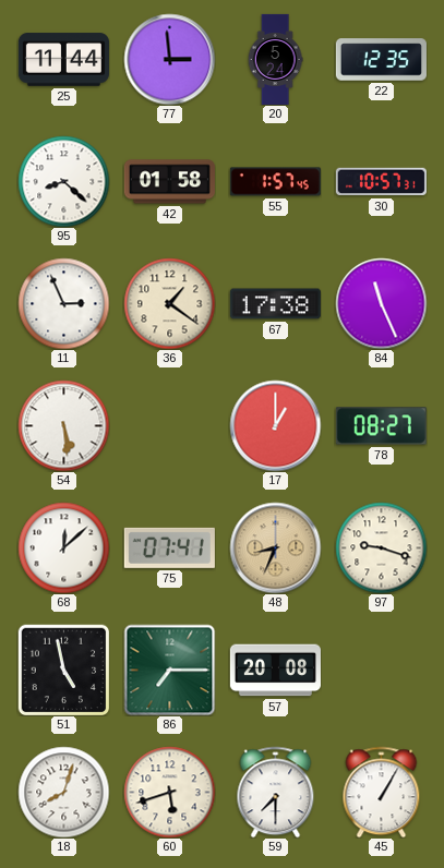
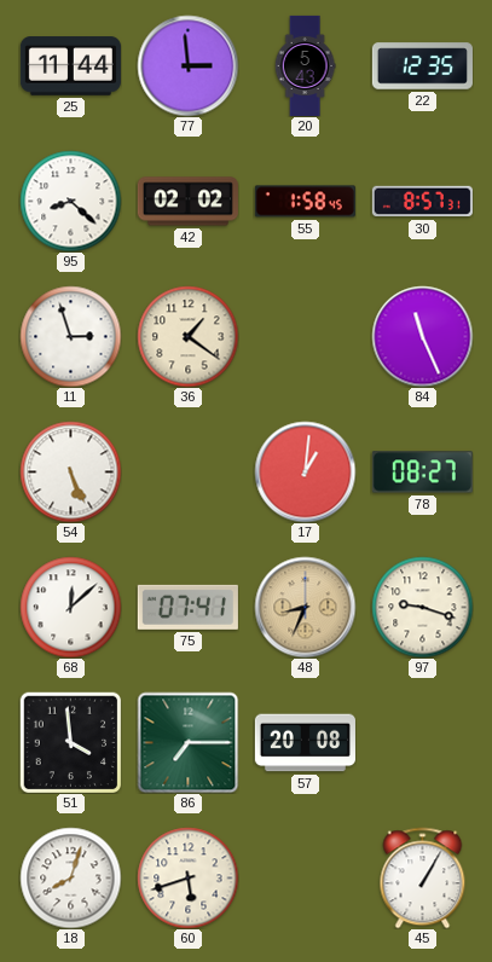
20: 5:24 -> 5:43
42: 01:58 -> 02:02
55: 1:57 -> 1:58
30: 10:57 -> 8:57
11: 2:56 -> 2:57
67: 17:38 -> none
54: 5:29 -> 5:26
17: 1:00 -> 1:01
51: 4:58 -> 3:59
59: 7:30 -> none
